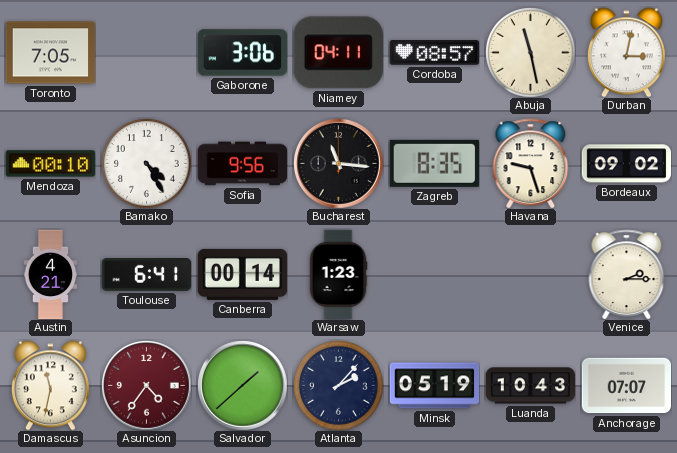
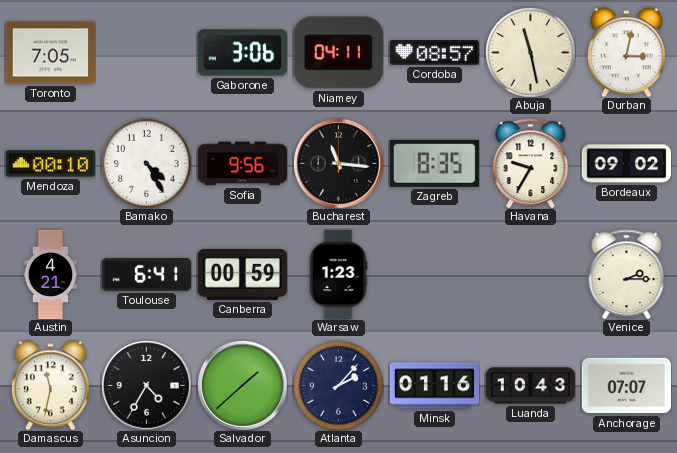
Havana: 9:27 -> 9:35
Canberra: 00:14 -> 00:59
Asuncion: 4:36 -> 4:35
Asuncion dial: burgundy -> black
Minsk: 05:19 -> 01:16
